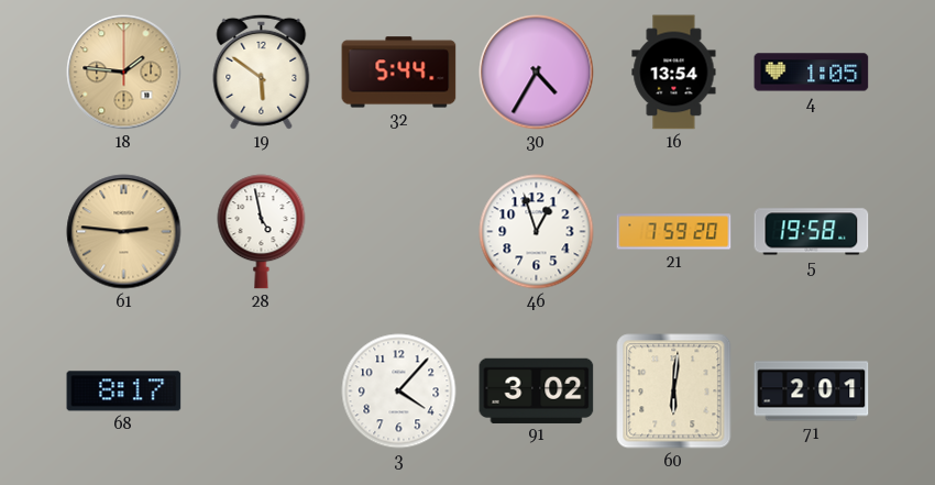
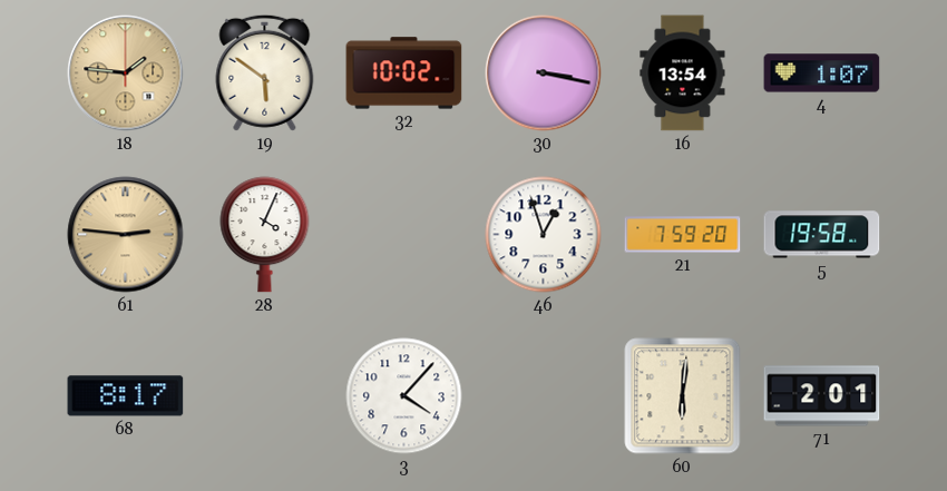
32: 5:44 -> 10:02
30: 4:35 -> 3:17
4: 1:05 -> 1:07
28: 4:58 -> 4:04
91: 3:02 -> none
